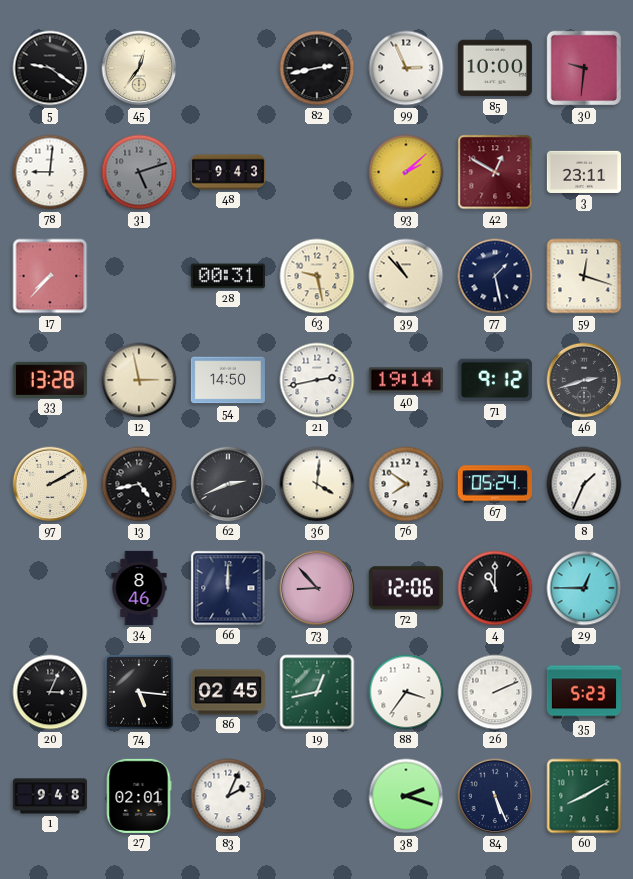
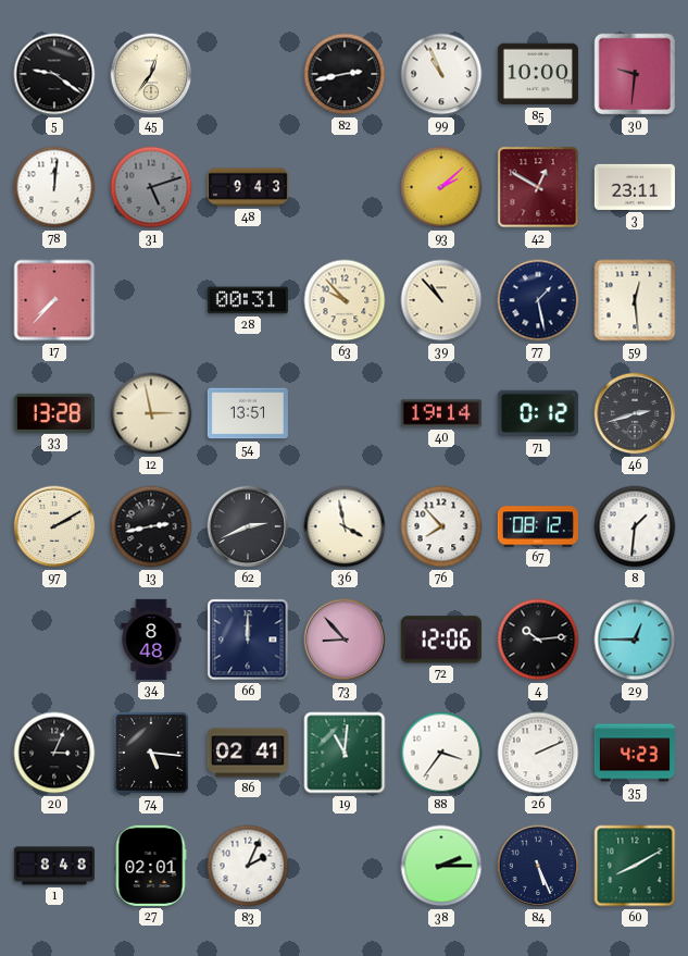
99: 2:56 -> 10:56
78: 9:01 -> 12:01
63: 9:28 -> 9:53
59: 12:18 -> 12:29
54: 14:50 -> 13:51
21: 2:43 -> none
71: 9:12 -> 0:12
13: 4:43 -> 2:43
36: 4:01 -> 3:58
76: 7:51 -> 7:53
67: 05:24 -> 08:12
8: 1:34 -> 1:31
34: 8:46 -> 8:48
4: 11:00 -> 10:14
86: 02:45 -> 02:41
19: 12:43 -> 11:01
35: 5:23 -> 4:23
1: 9:48 -> 8:48
38: 2:18 -> 2:15
